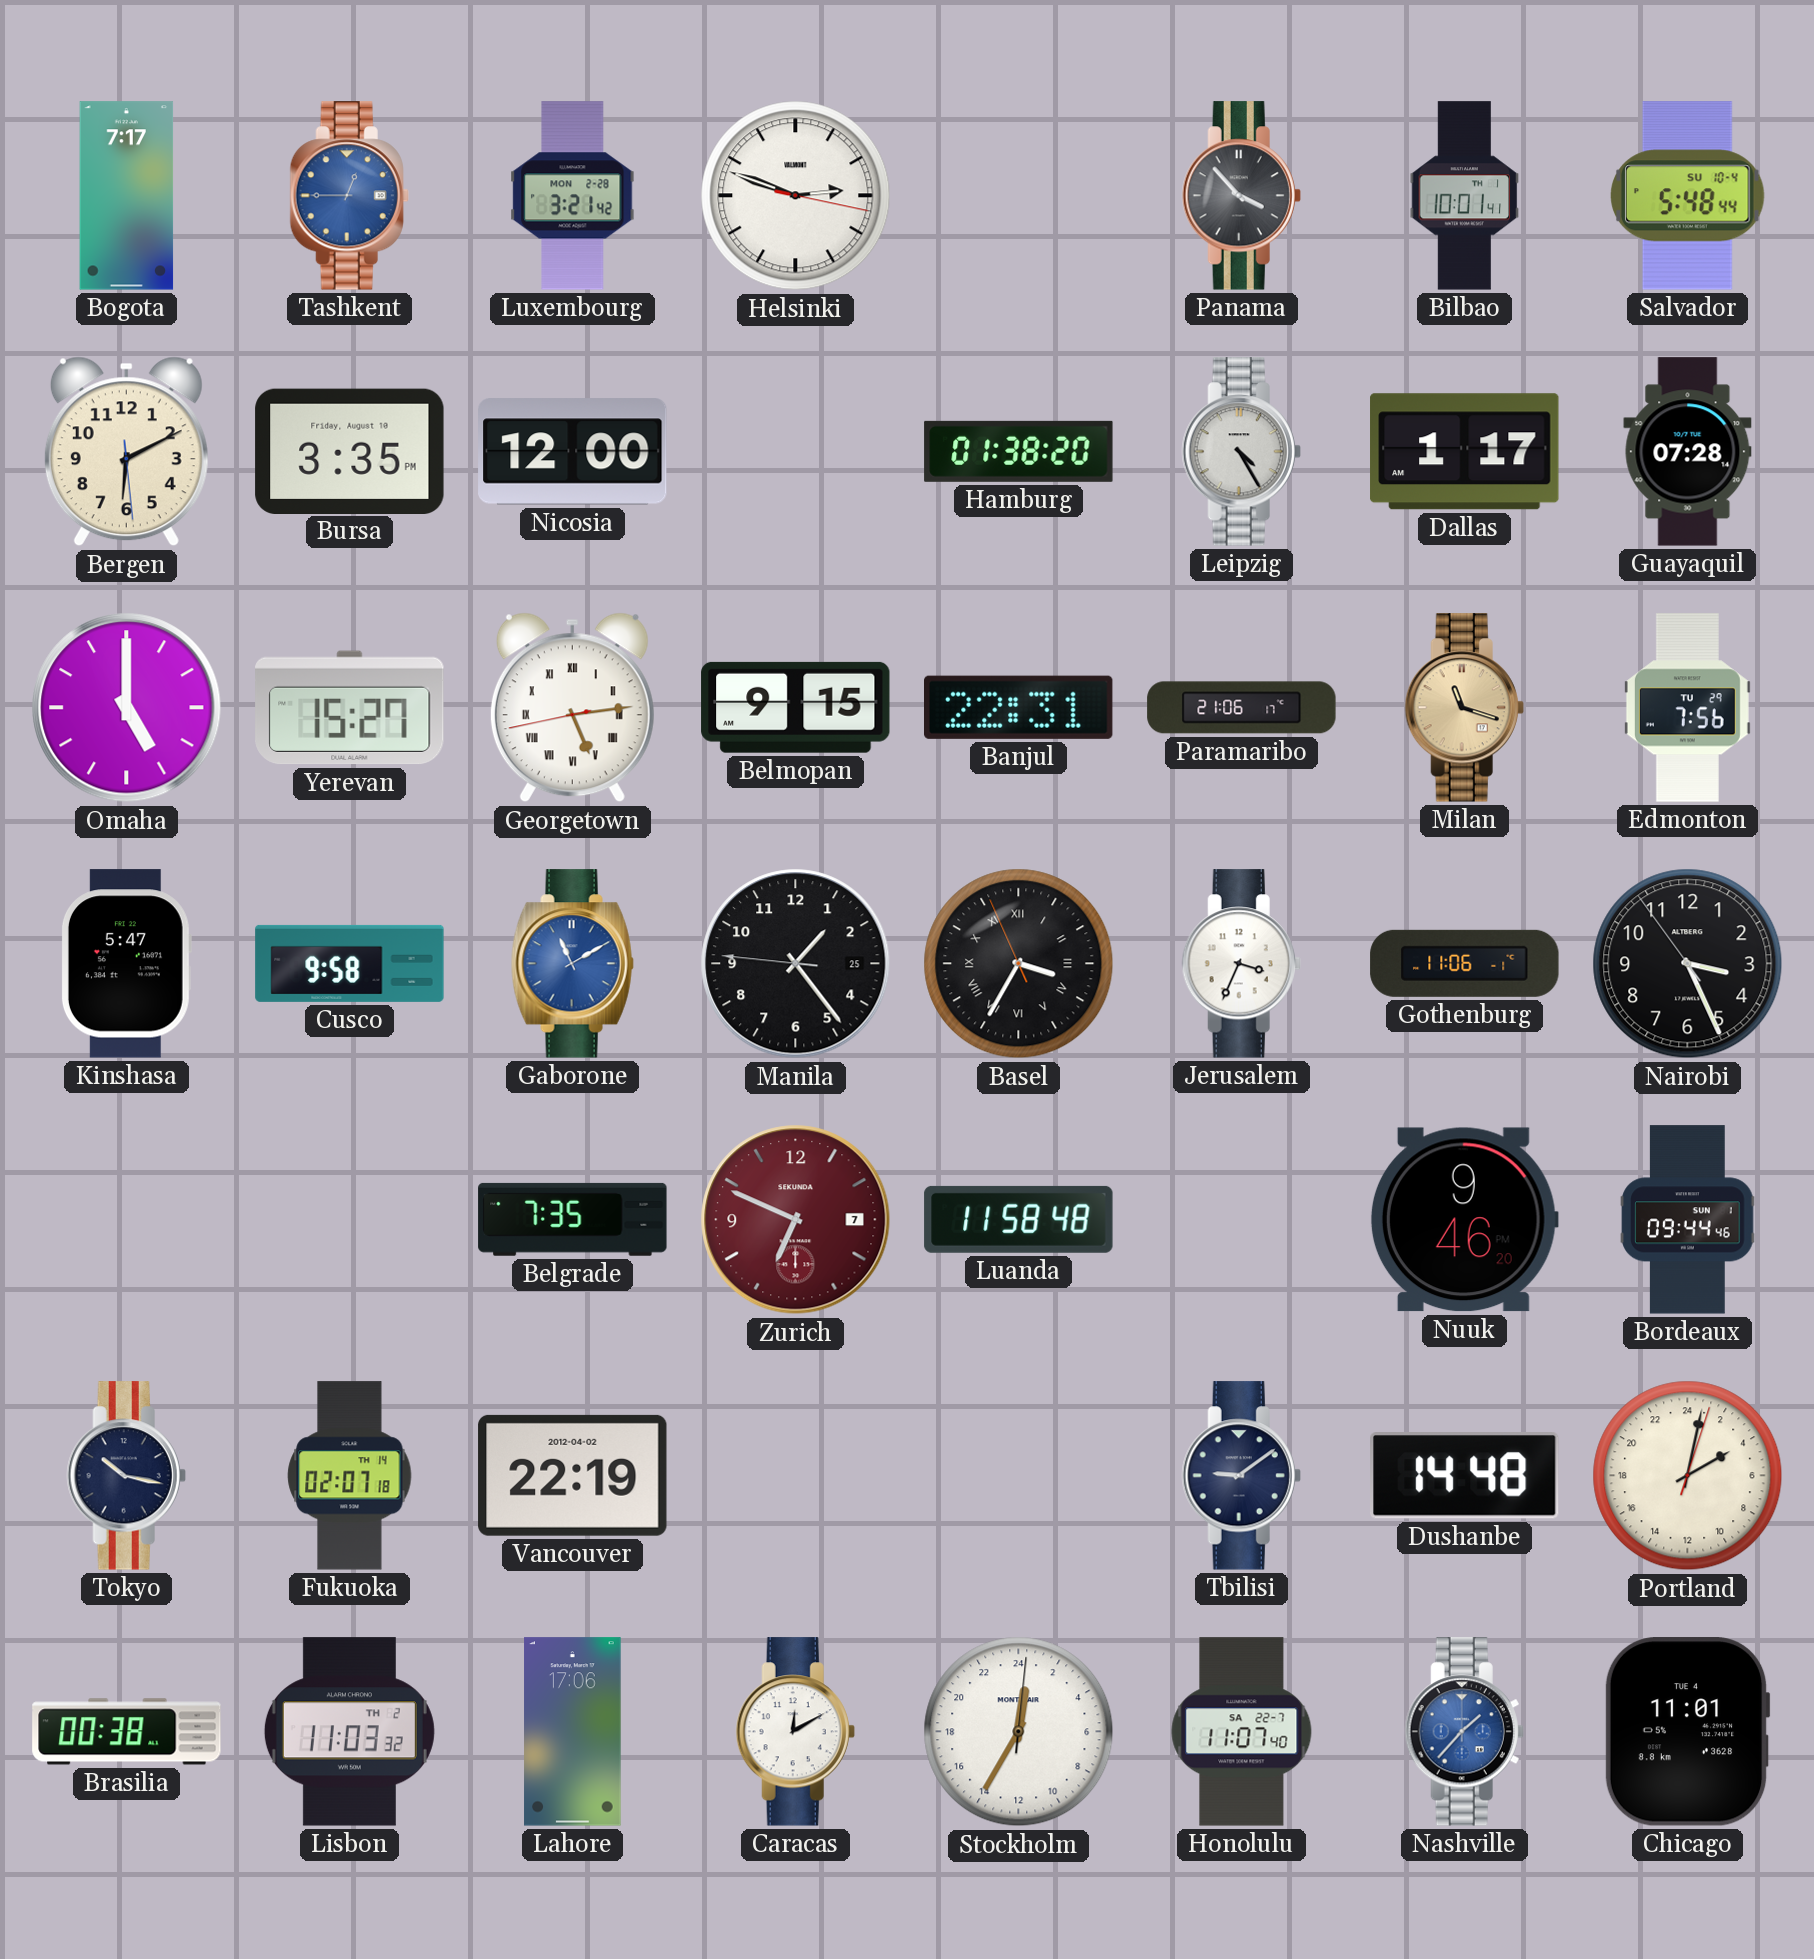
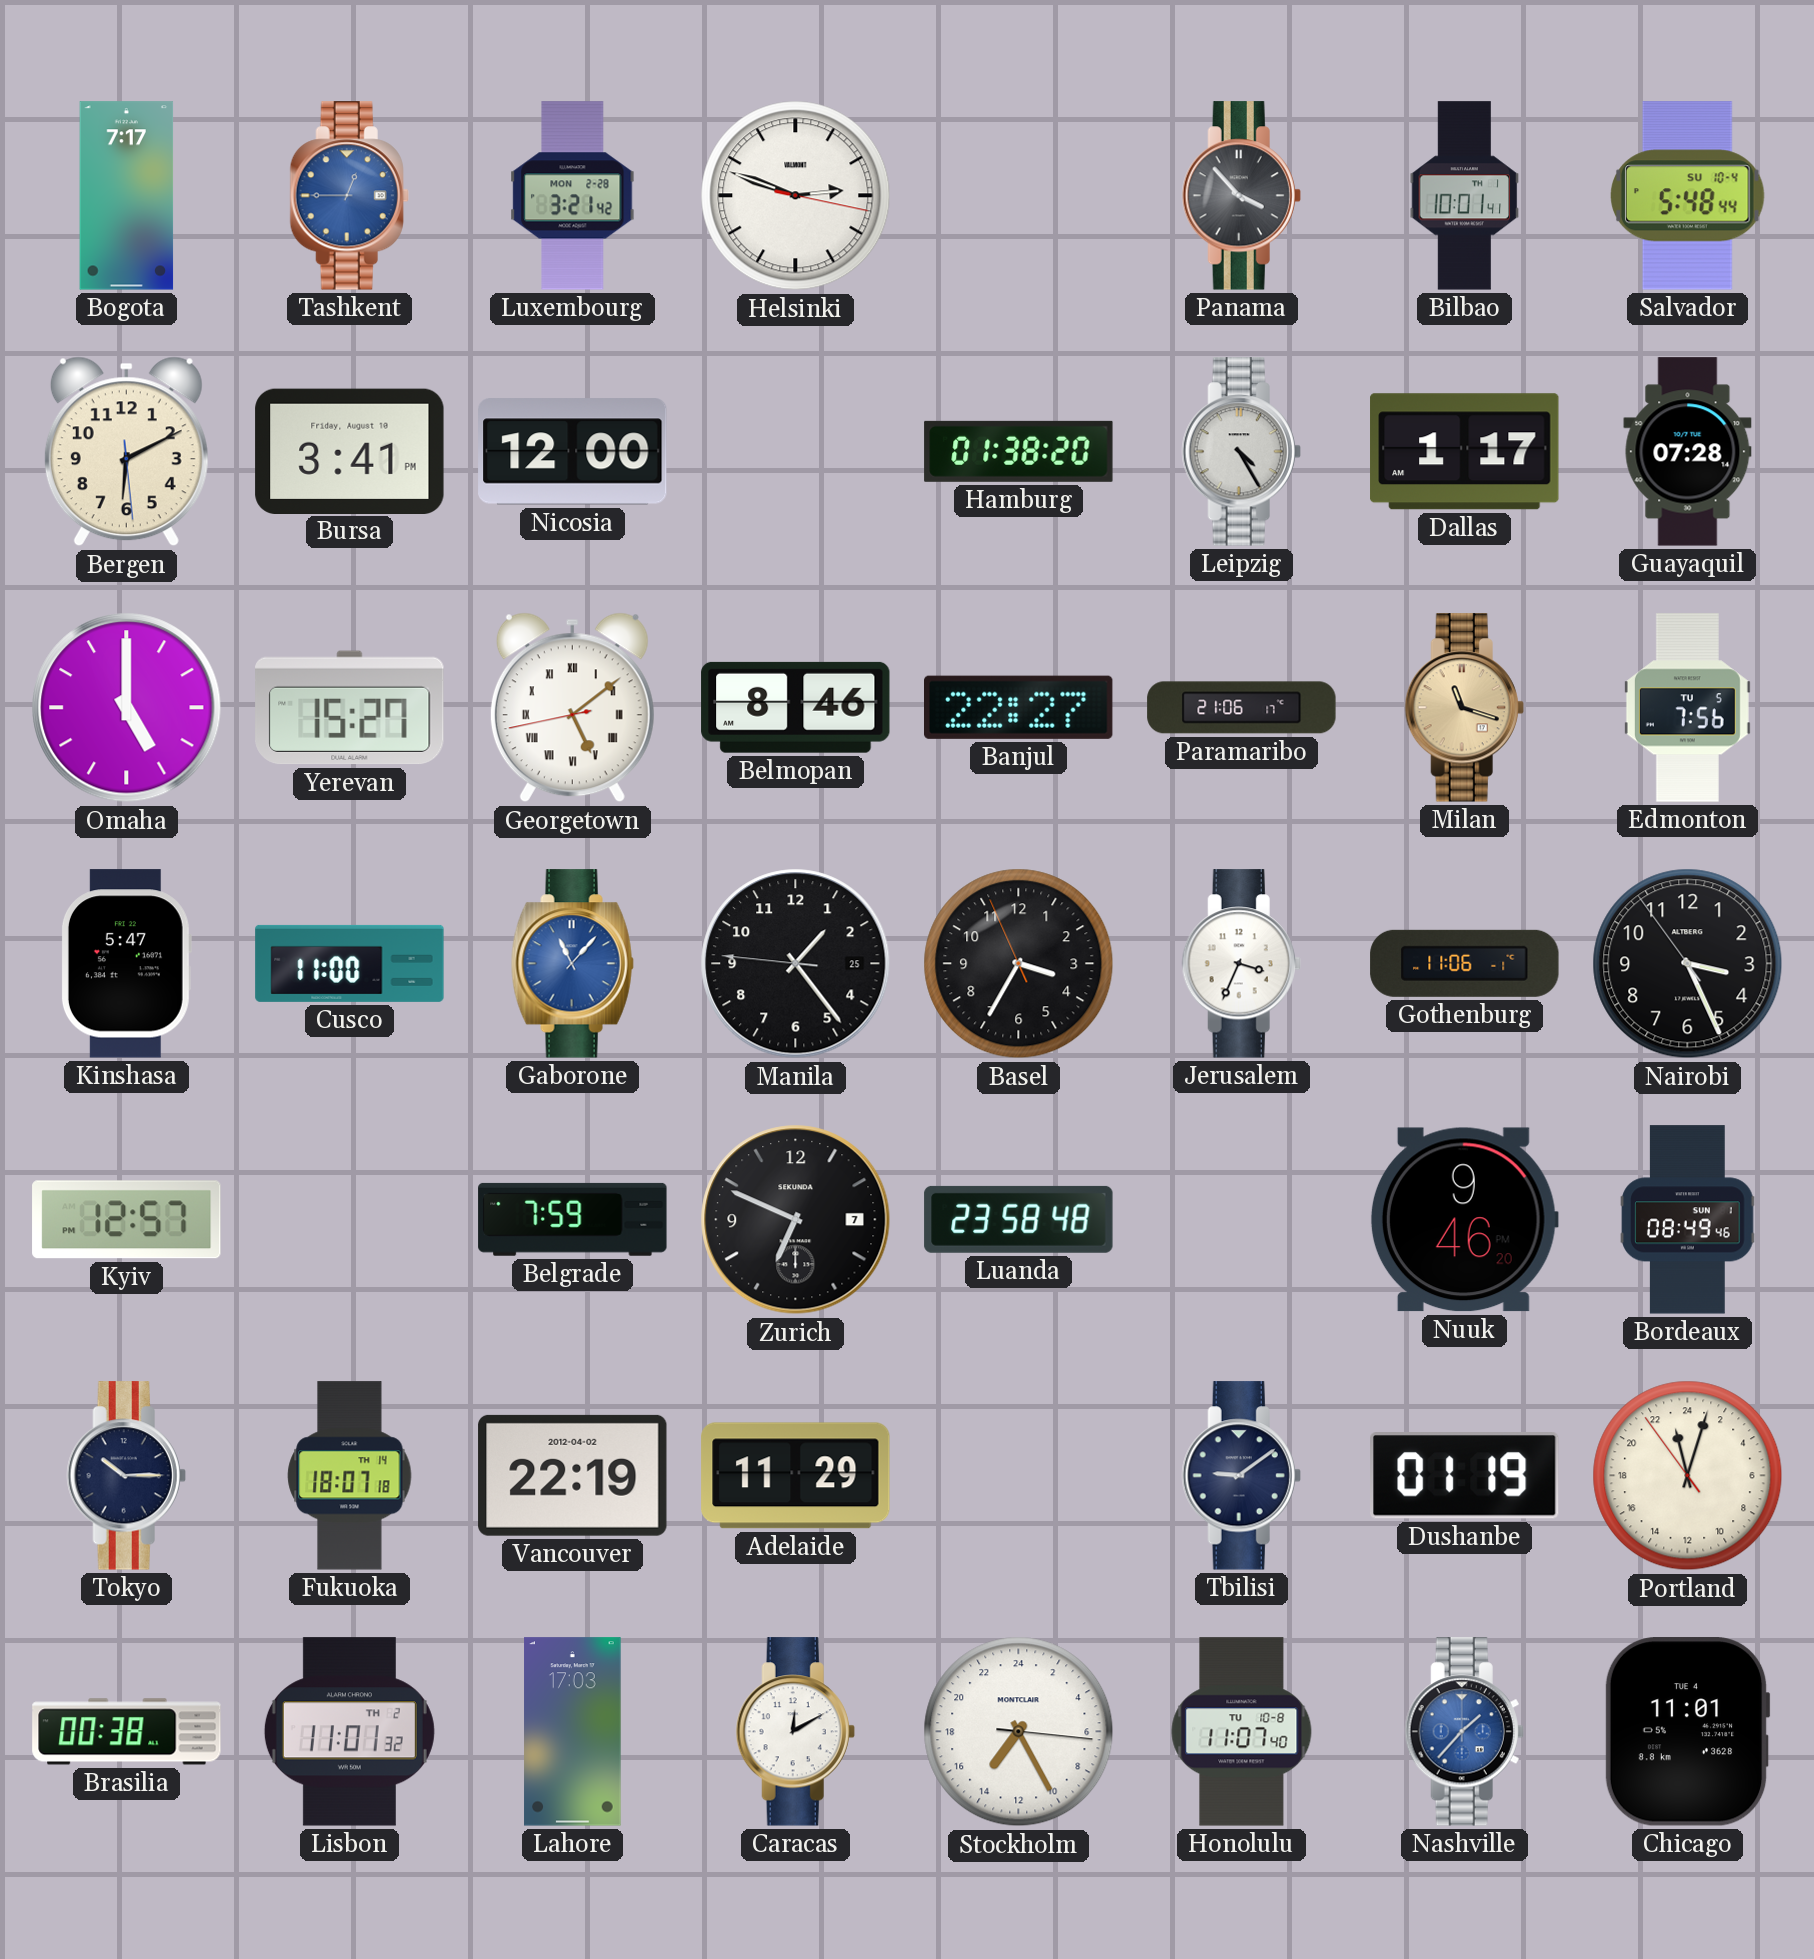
Bursa: 3:35 -> 3:41
Georgetown: 5:13 -> 5:08
Belmopan: 9:15 -> 8:46
Banjul: 22:31 -> 22:27
Edmonton date: TU 29 -> TU 5
Cusco: 9:58 -> 11:00
Gaborone: 11:10 -> 11:07
Basel numerals: Roman -> Arabic
Kyiv: none -> 12:57
Belgrade: 7:35 -> 7:59
Zurich dial: burgundy -> black
Luanda: 11:58 -> 23:58
Bordeaux: 09:44 -> 08:49
Tokyo: 10:17 -> 10:15
Fukuoka: 02:07 -> 18:07
Adelaide: none -> 11:29
Dushanbe: 14:48 -> 01:19
Portland: 4:02 -> 23:02
Lisbon: 11:03 -> 11:01
Lahore: 17:06 -> 17:03
Stockholm: 0:35 -> 14:25
Honolulu date: SA 22-7 -> TU 10-8
